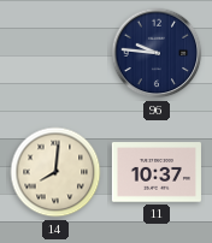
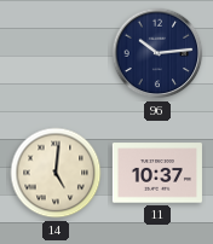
96: 9:46 -> 10:14
14: 8:01 -> 5:01
